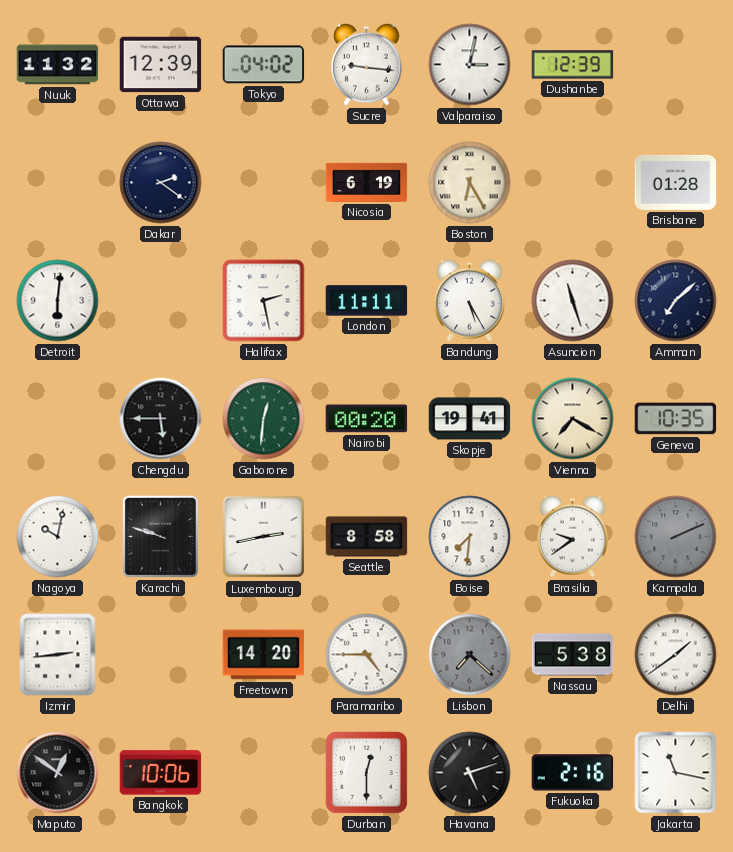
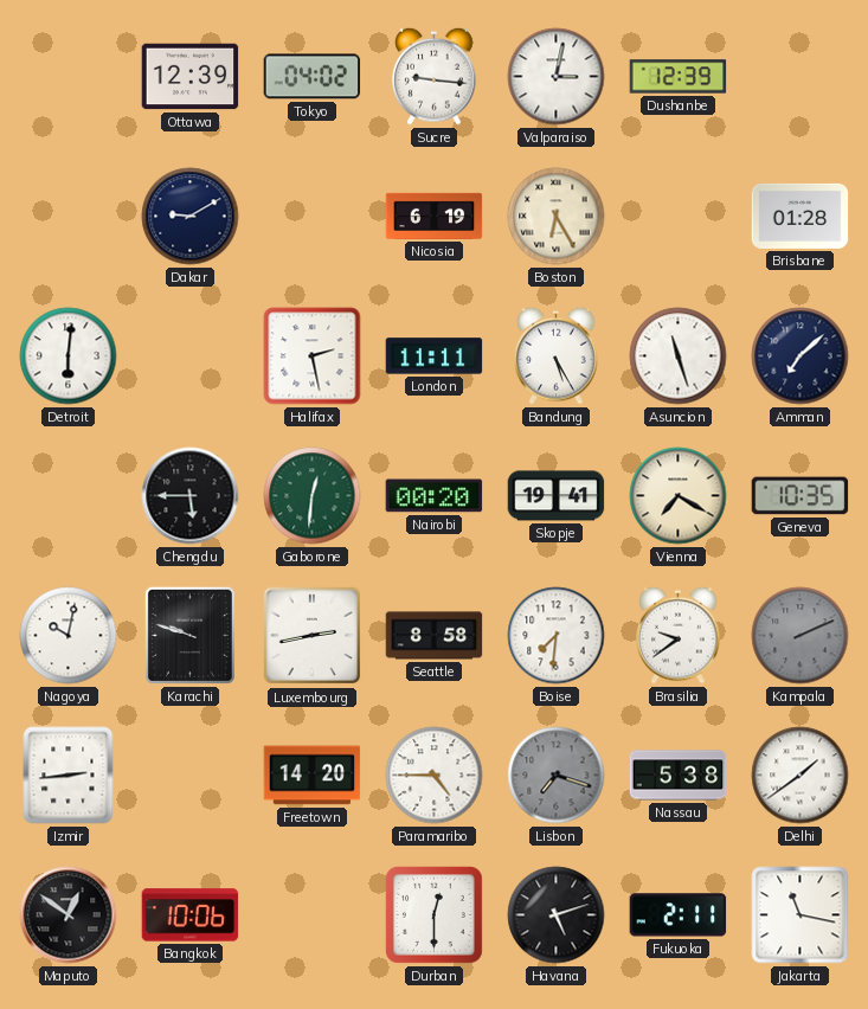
Nuuk: 11:32 -> none
Dakar: 2:21 -> 9:10
Lisbon: 7:22 -> 7:18
Fukuoka: 2:16 -> 2:11
